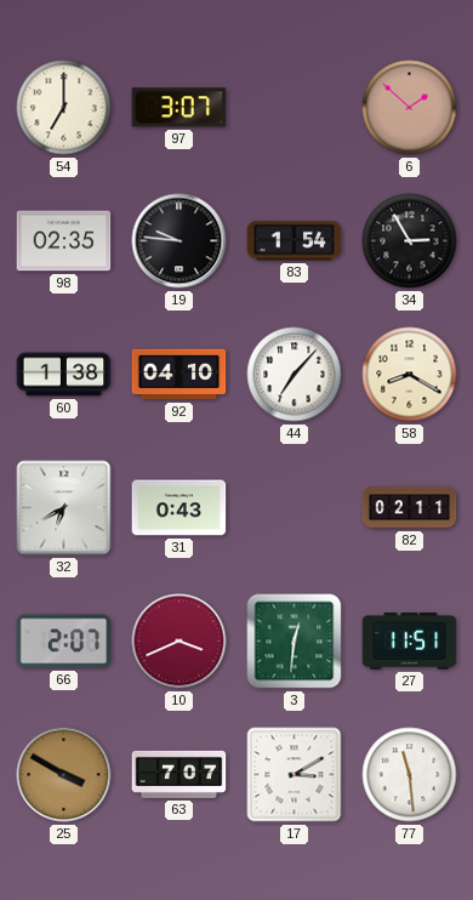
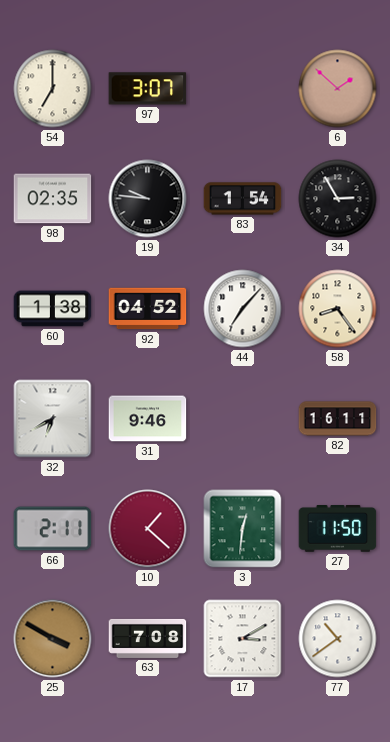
92: 04:10 -> 04:52
58: 8:20 -> 8:24
31: 0:43 -> 9:46
82: 02:11 -> 16:11
66: 2:07 -> 2:11
10: 3:41 -> 1:22
27: 11:51 -> 11:50
63: 7:07 -> 7:08
77: 11:29 -> 10:39
